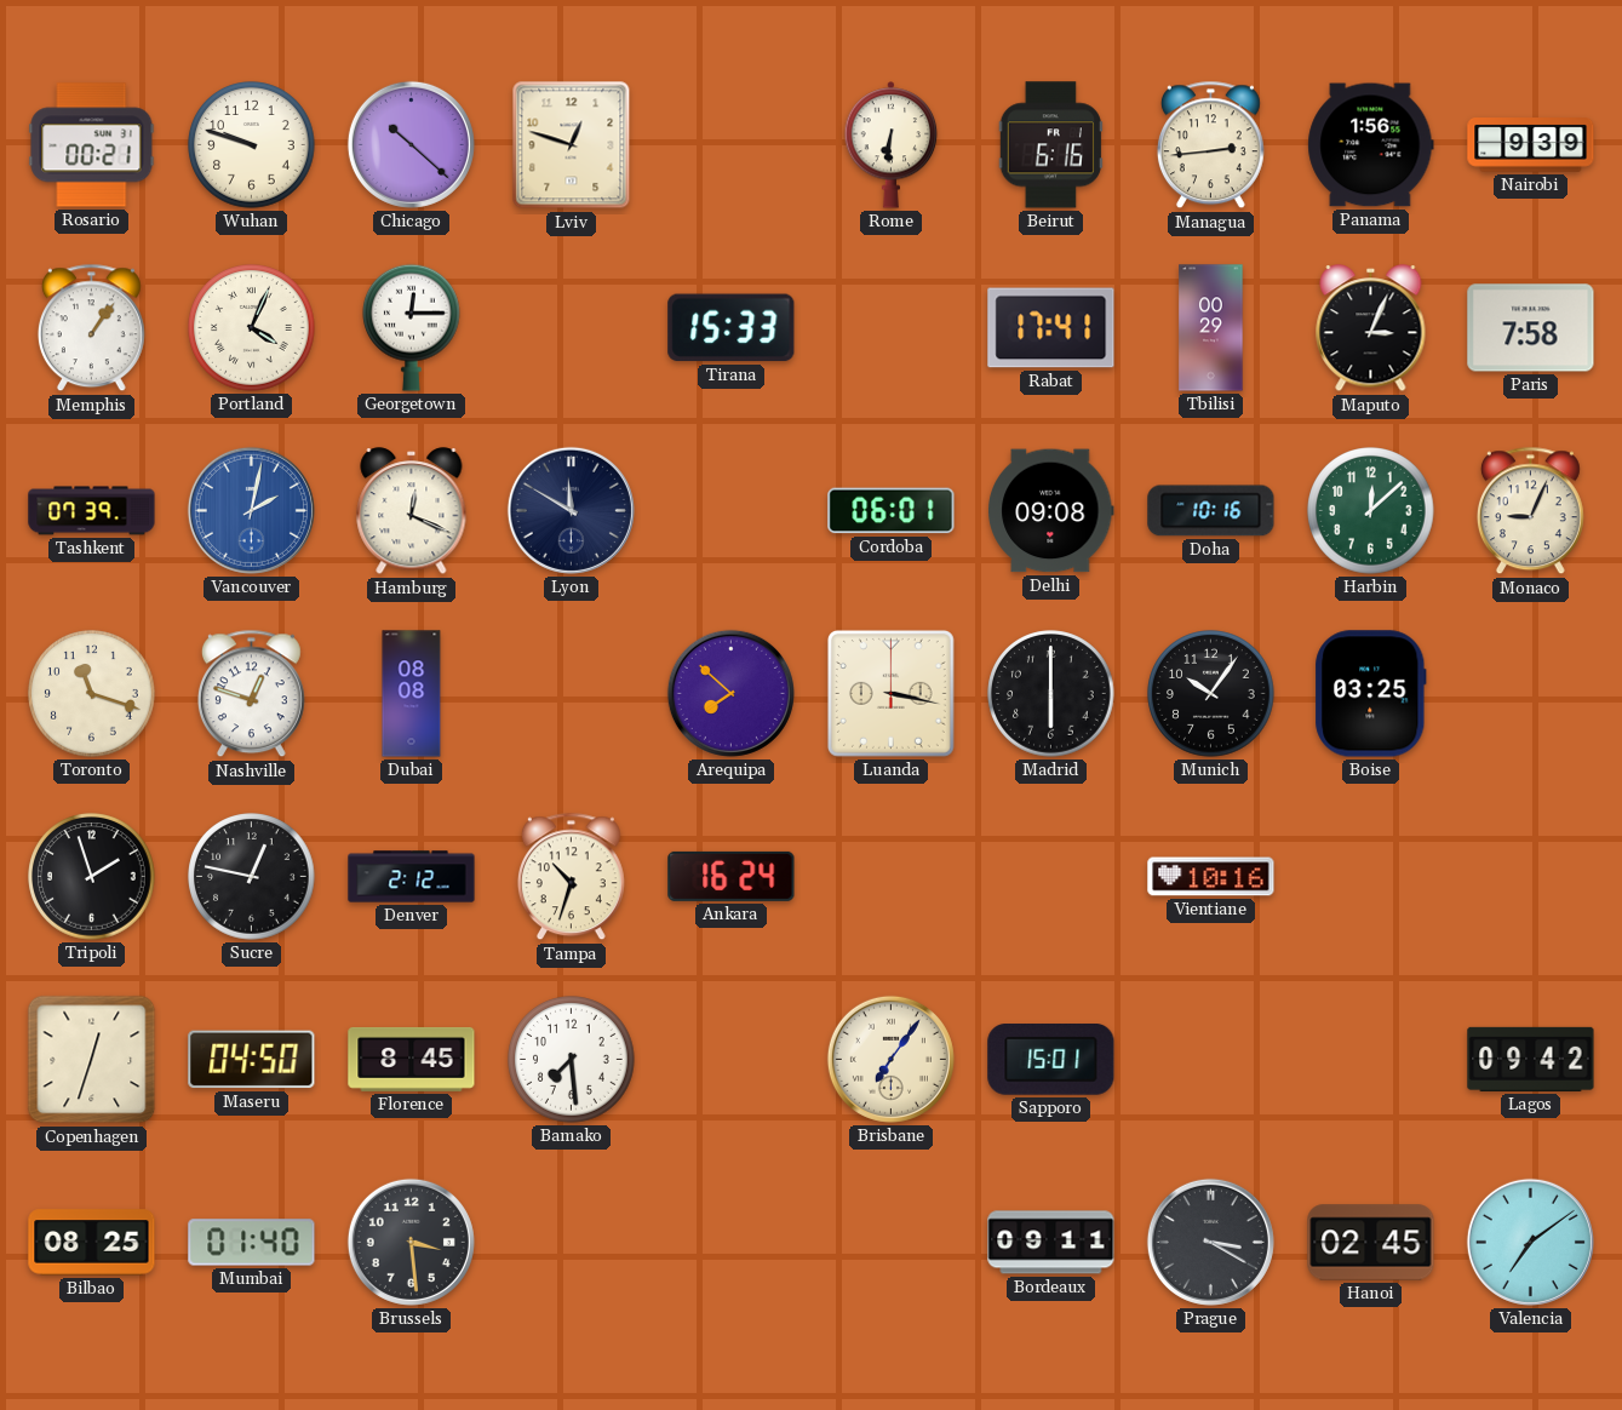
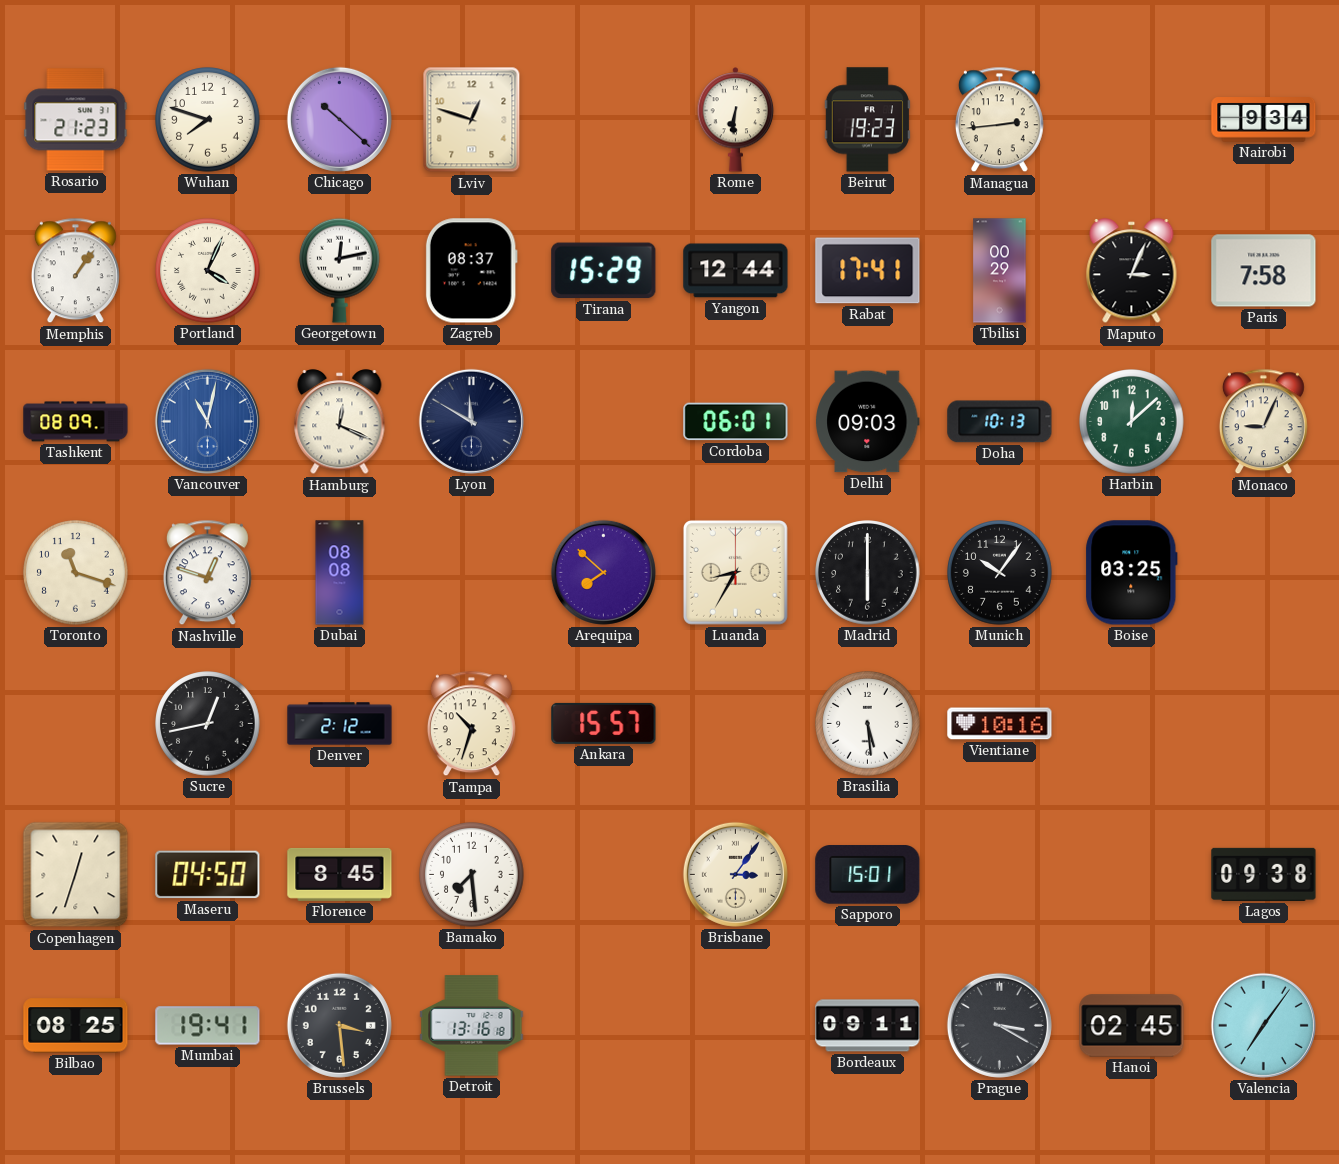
Rosario: 00:21 -> 21:23
Wuhan: 9:48 -> 7:48
Beirut: 6:16 -> 19:23
Panama: 1:56 -> none
Nairobi: 9:39 -> 9:34
Georgetown: 12:15 -> 12:13
Zagreb: none -> 08:37
Tirana: 15:33 -> 15:29
Yangon: none -> 12:44
Tashkent: 07:39 -> 08:09
Vancouver: 2:02 -> 11:02
Delhi: 09:08 -> 09:03
Doha: 10:16 -> 10:13
Luanda: 3:17 -> 8:35
Tripoli: 1:57 -> none
Sucre: 12:47 -> 12:43
Ankara: 16:24 -> 15:57
Brasilia: none -> 5:29
Brisbane: 7:06 -> 3:06
Lagos: 09:42 -> 09:38
Mumbai: 01:40 -> 19:41
Detroit: none -> 13:16
Valencia: 7:09 -> 7:06
